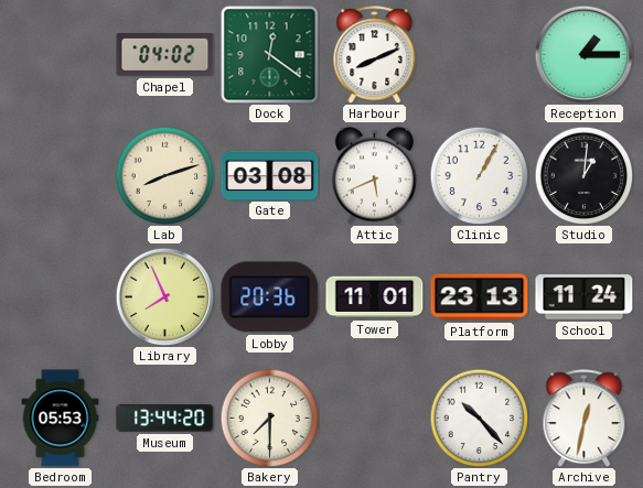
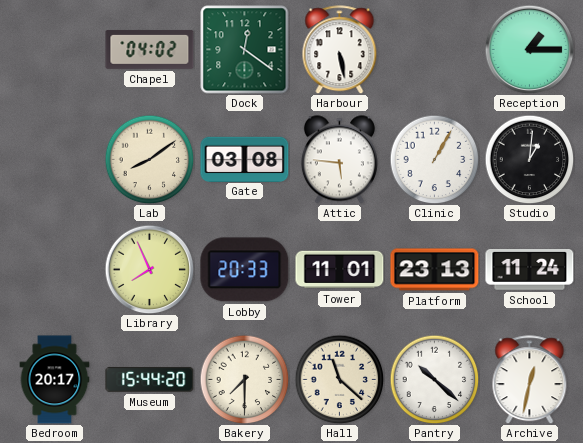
Harbour: 8:11 -> 5:28
Lab: 8:12 -> 8:09
Attic: 5:41 -> 5:46
Lobby: 20:36 -> 20:33
Bedroom: 05:53 -> 20:17
Museum: 13:44 -> 15:44
Hall: none -> 11:22
Pantry: 10:23 -> 10:22
